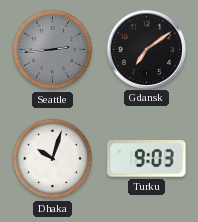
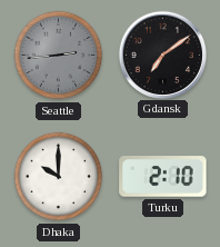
Dhaka: 10:03 -> 10:00
Turku: 9:03 -> 2:10
